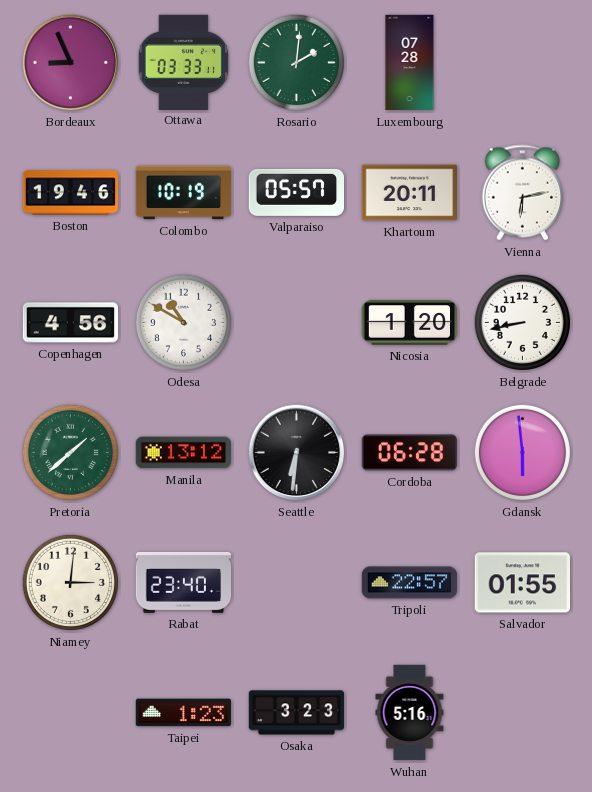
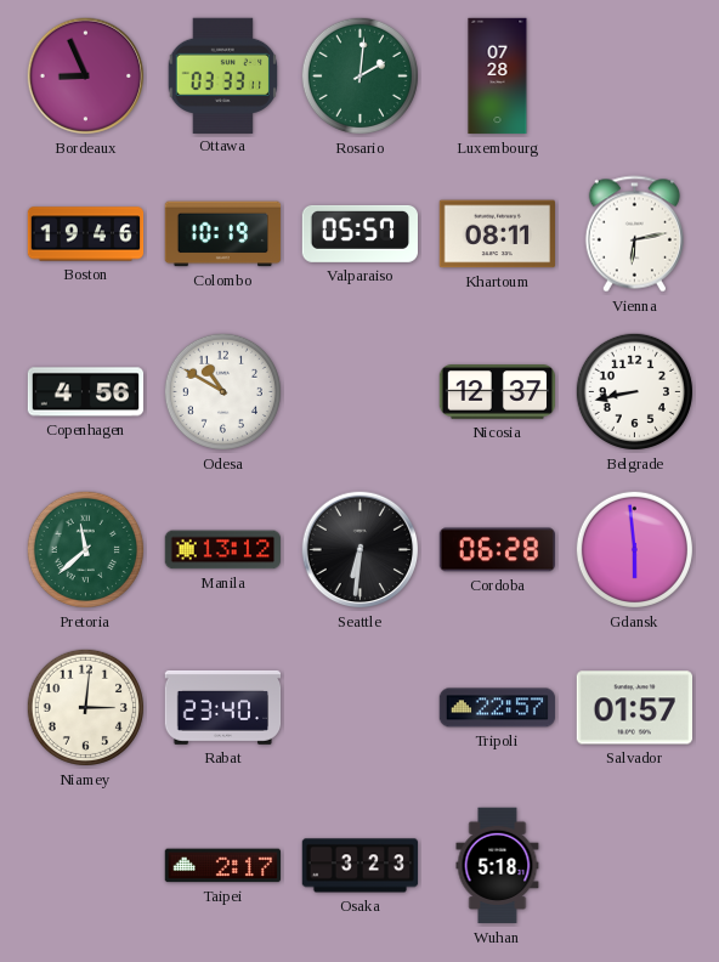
Khartoum: 20:11 -> 08:11
Nicosia: 1:20 -> 12:37
Pretoria: 1:38 -> 11:38
Salvador: 01:55 -> 01:57
Taipei: 1:23 -> 2:17
Wuhan: 5:16 -> 5:18
